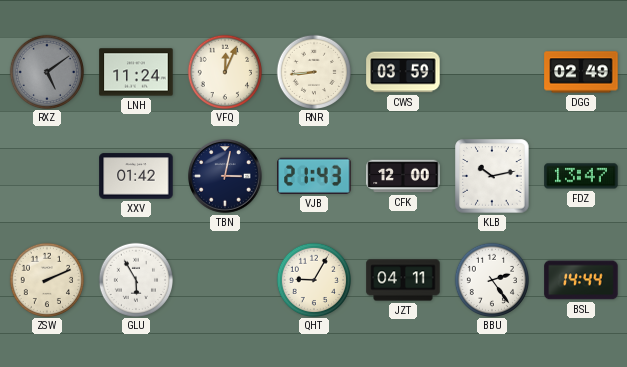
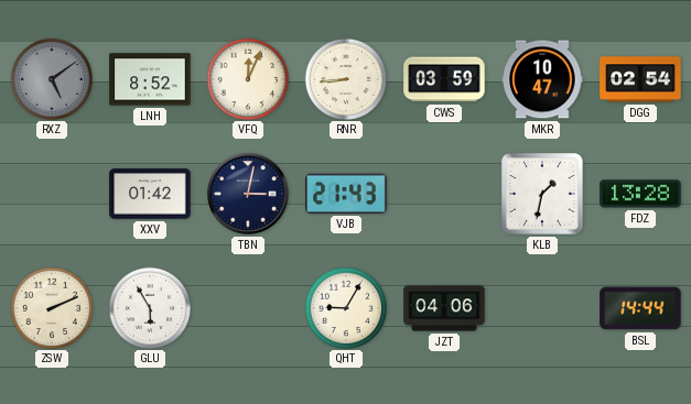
LNH: 11:24 -> 8:52
MKR: none -> 10:47
DGG: 02:49 -> 02:54
CFK: 12:00 -> none
KLB: 10:13 -> 1:32
FDZ: 13:47 -> 13:28
JZT: 04:11 -> 04:06
BBU: 2:24 -> none
